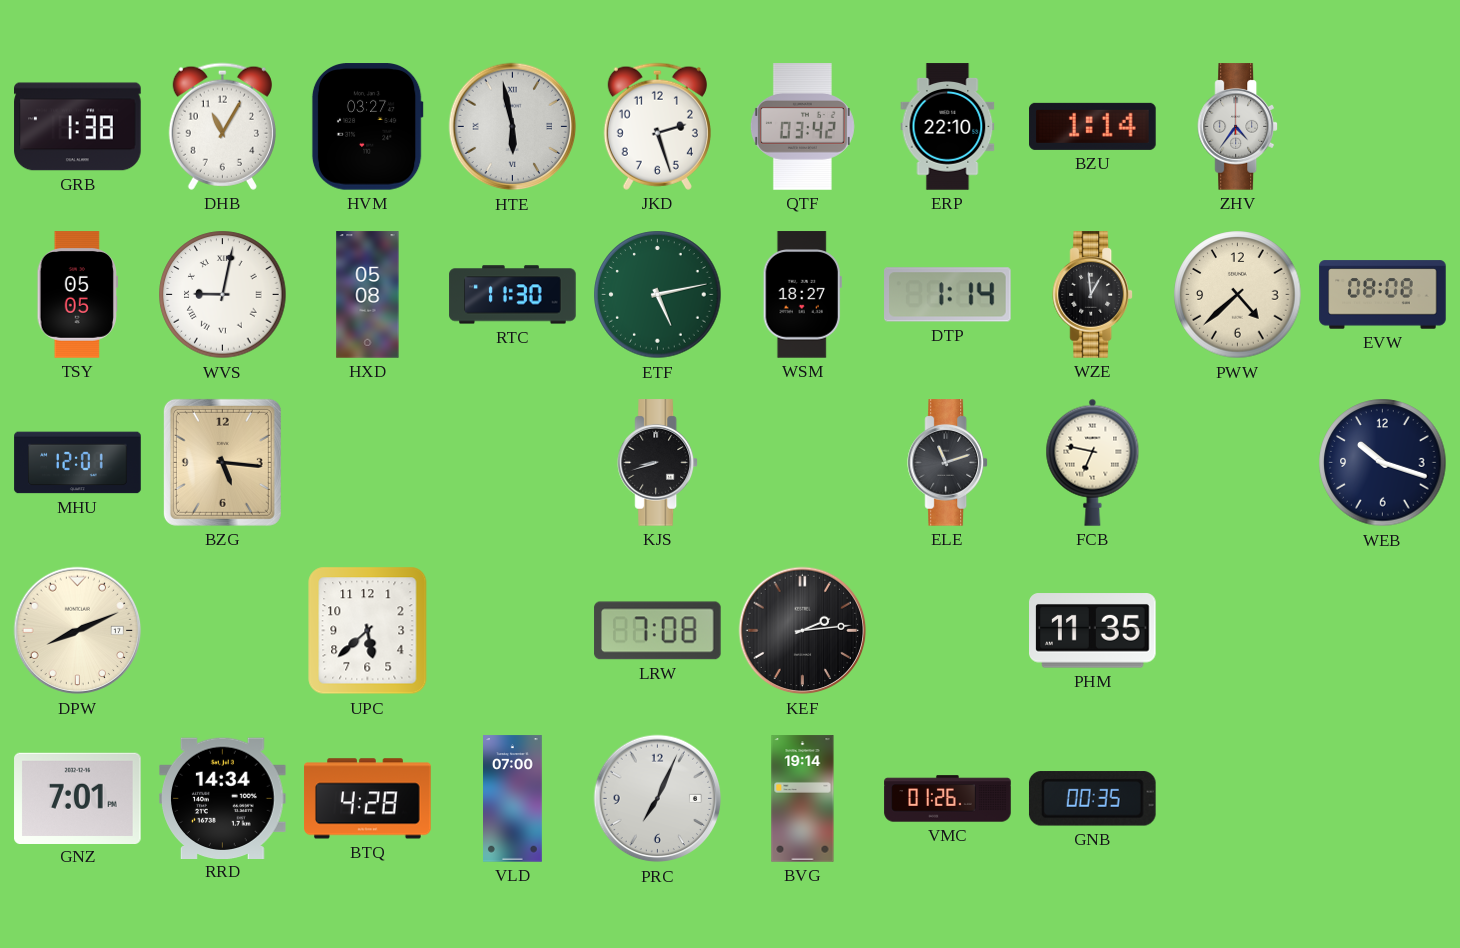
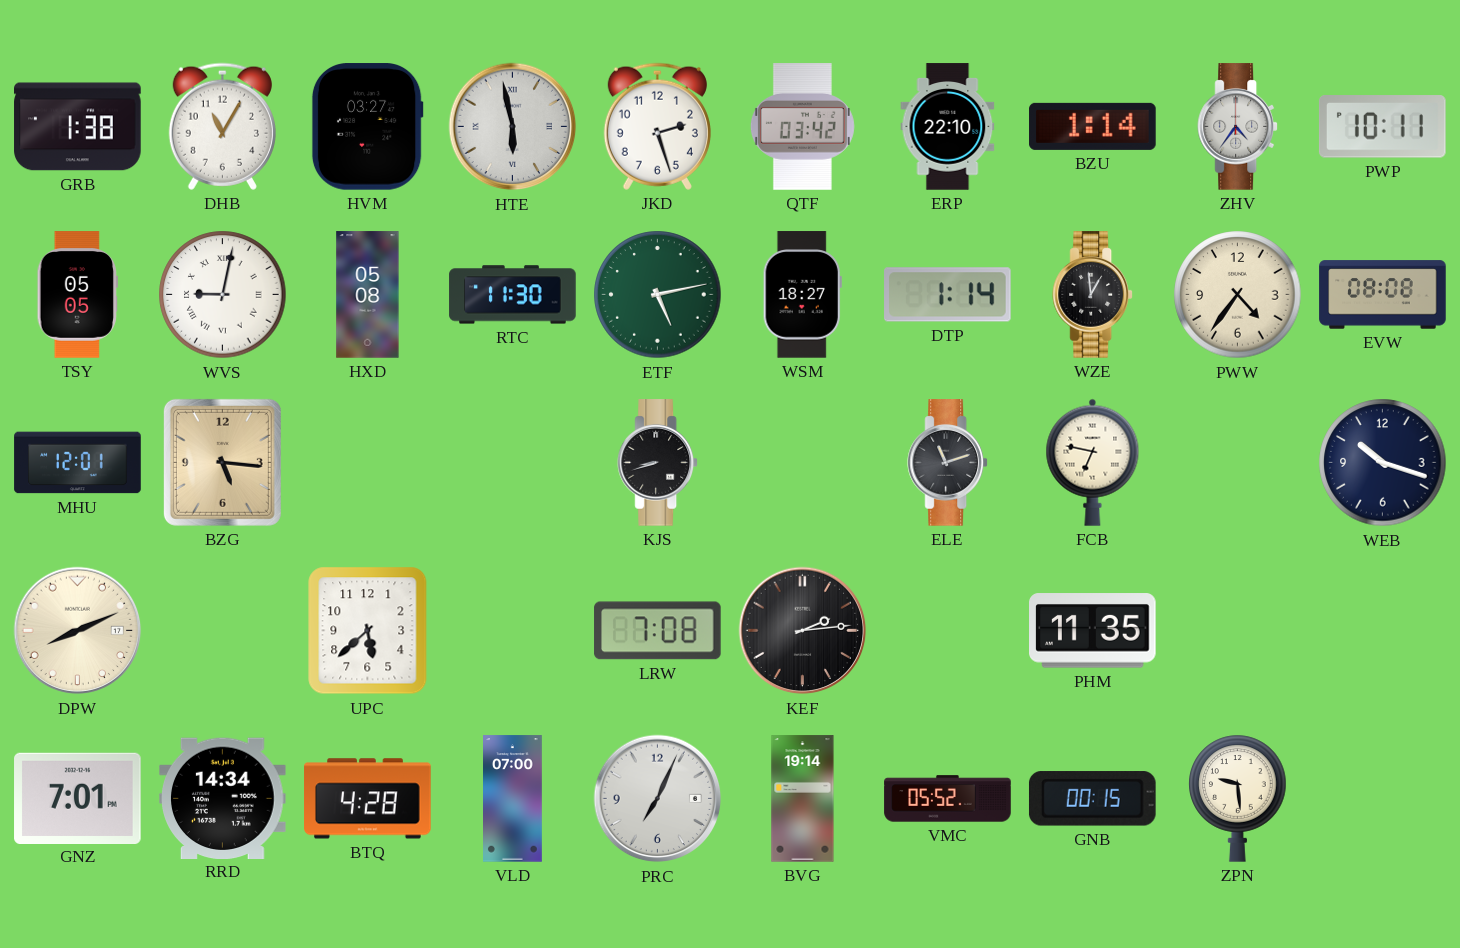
PWP: none -> 10:11
PWW: 4:38 -> 4:36
VMC: 01:26 -> 05:52
GNB: 00:35 -> 00:15
ZPN: none -> 9:29
